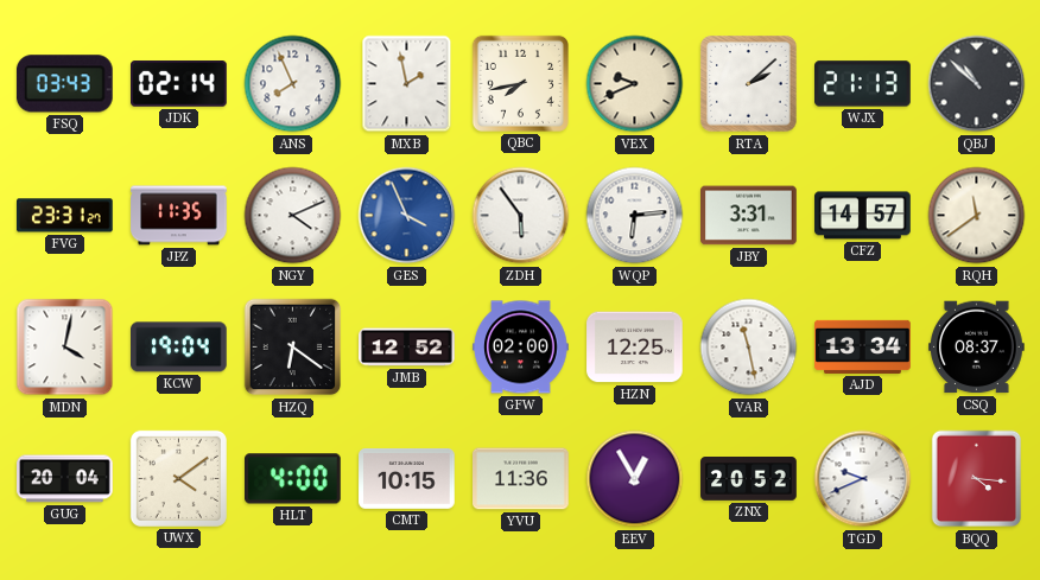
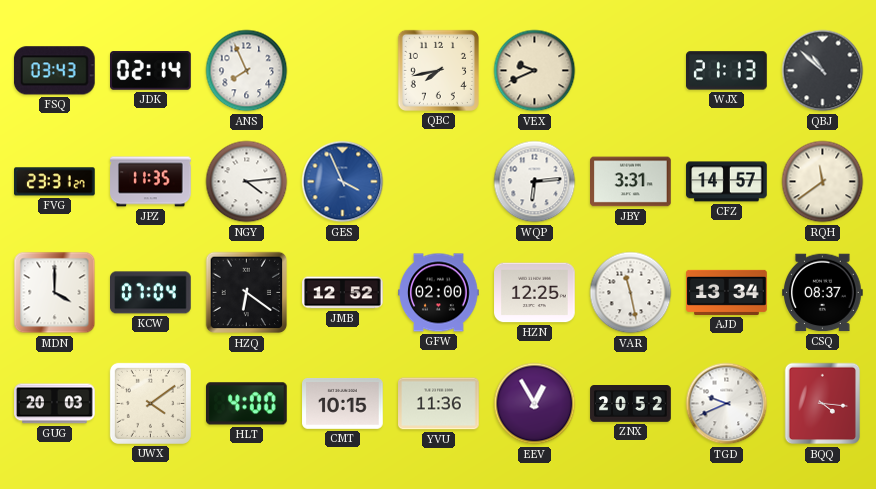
MXB: 1:58 -> none
RTA: 2:08 -> none
NGY: 4:11 -> 4:14
ZDH: 5:54 -> none
MDN: 4:02 -> 4:00
KCW: 19:04 -> 07:04
GUG: 20:04 -> 20:03
